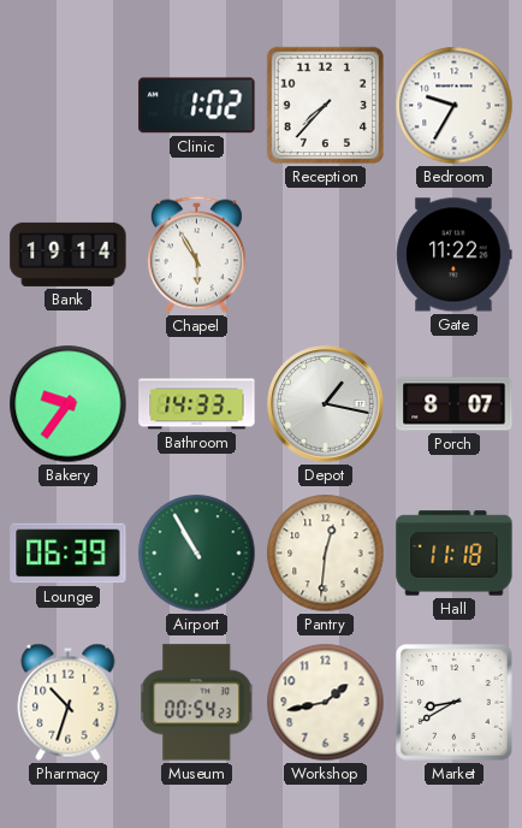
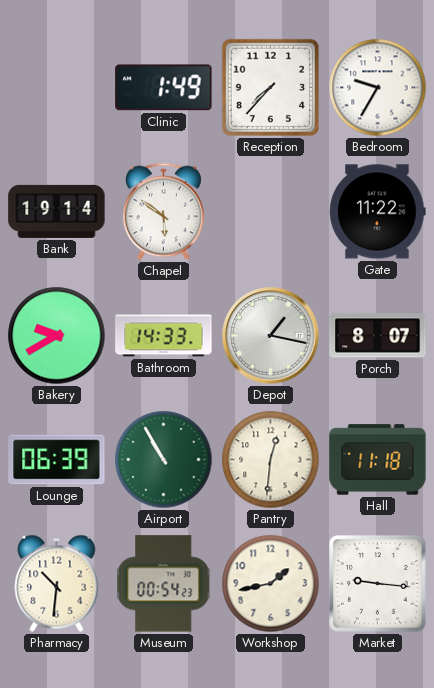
Clinic: 1:02 -> 1:49
Chapel: 5:55 -> 5:51
Bakery: 9:36 -> 9:40
Pharmacy: 10:33 -> 10:31
Market: 8:40 -> 9:16
